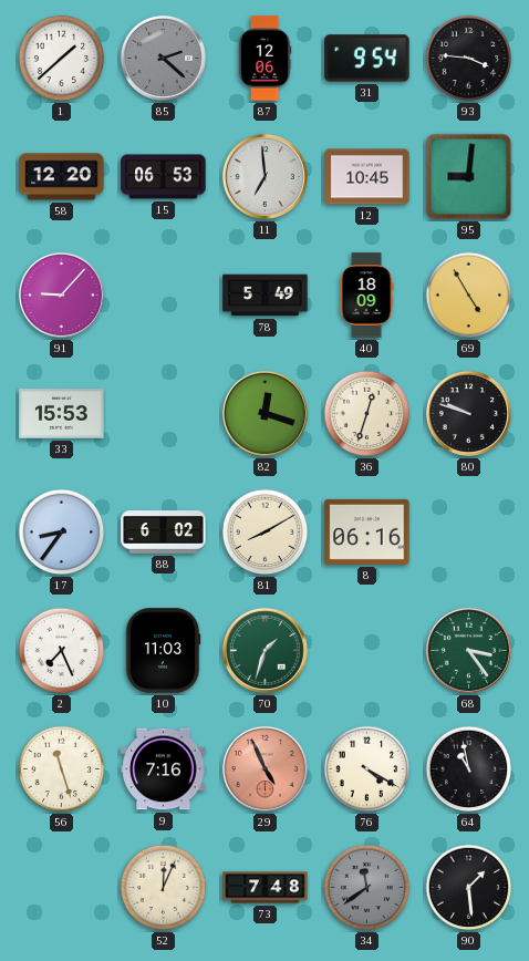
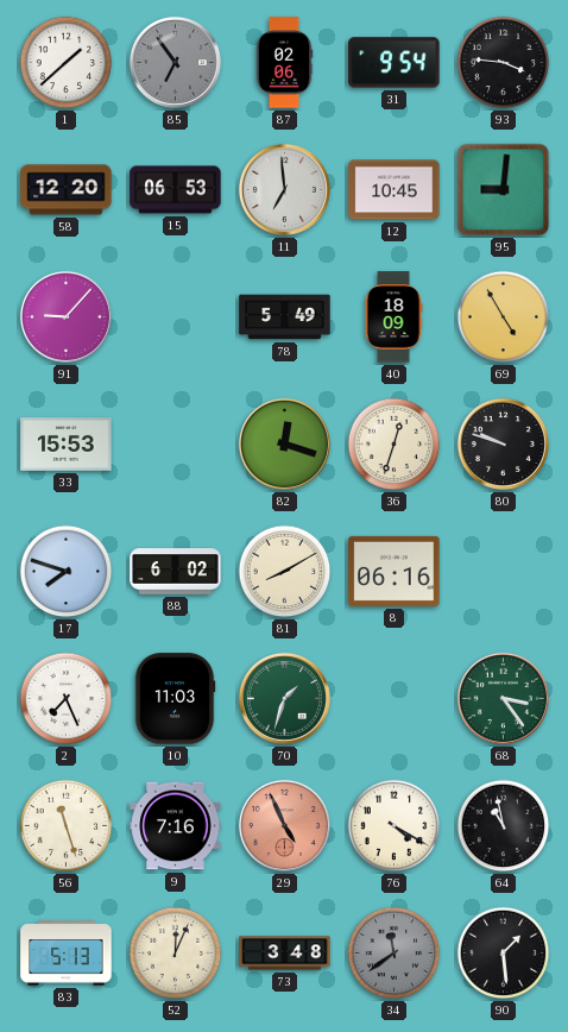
85: 2:22 -> 6:54
87: 12:06 -> 02:06
17: 8:36 -> 7:48
83: none -> 5:13
73: 7:48 -> 3:48
